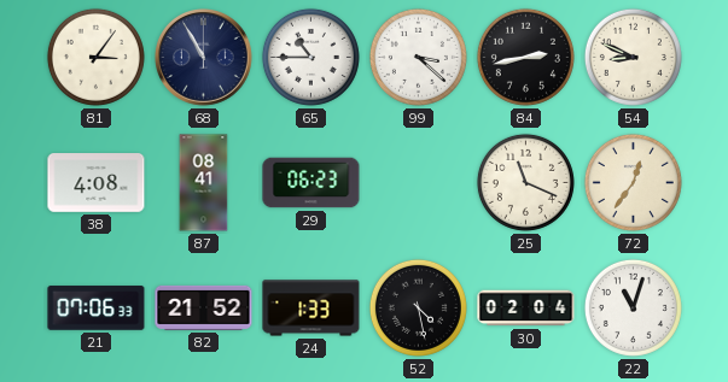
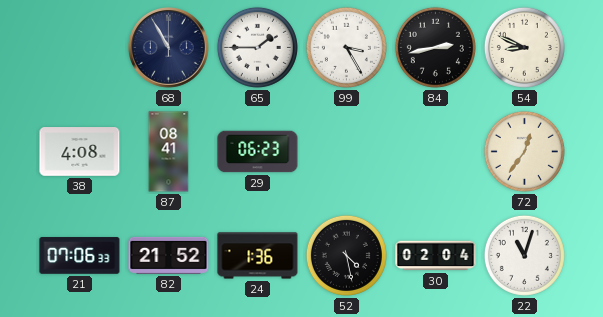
81: 3:06 -> none
65: 10:45 -> 1:45
99: 3:22 -> 3:25
25: 11:19 -> none
24: 1:33 -> 1:36
